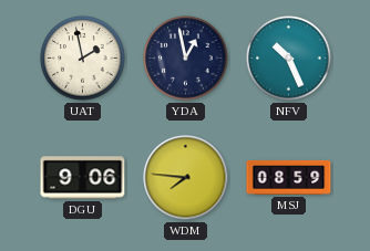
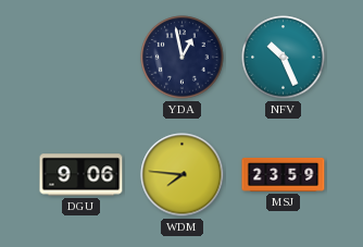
UAT: 1:58 -> none
MSJ: 08:59 -> 23:59
